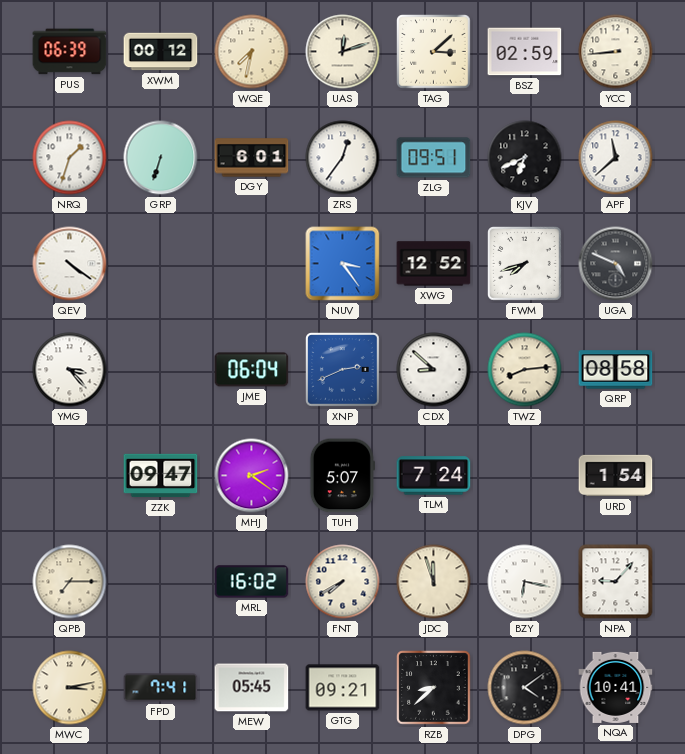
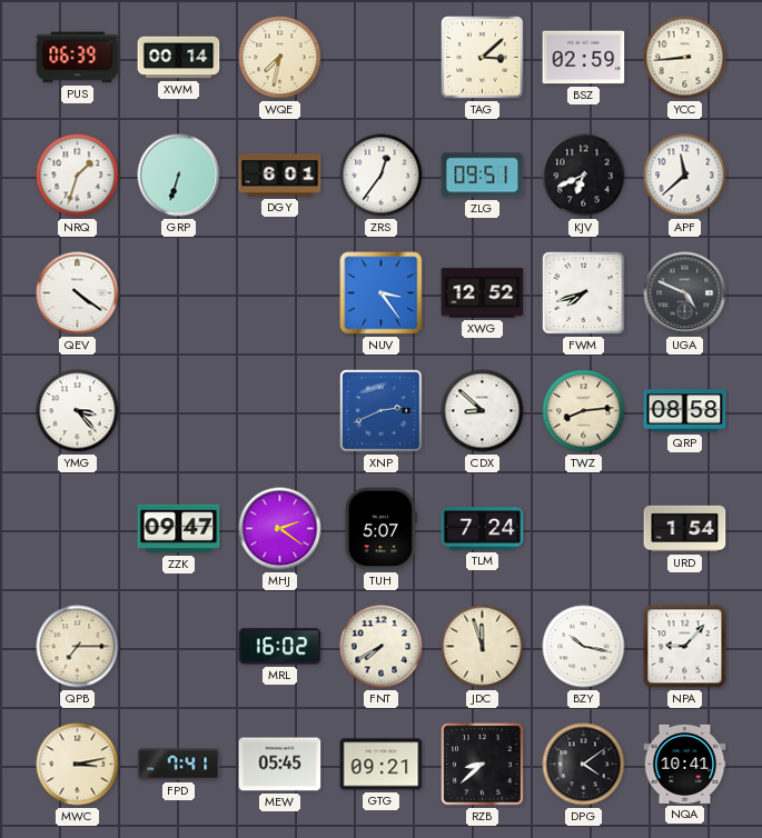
XWM: 00:12 -> 00:14
UAS: 12:12 -> none
JME: 06:04 -> none
BZY: 6:17 -> 10:17
